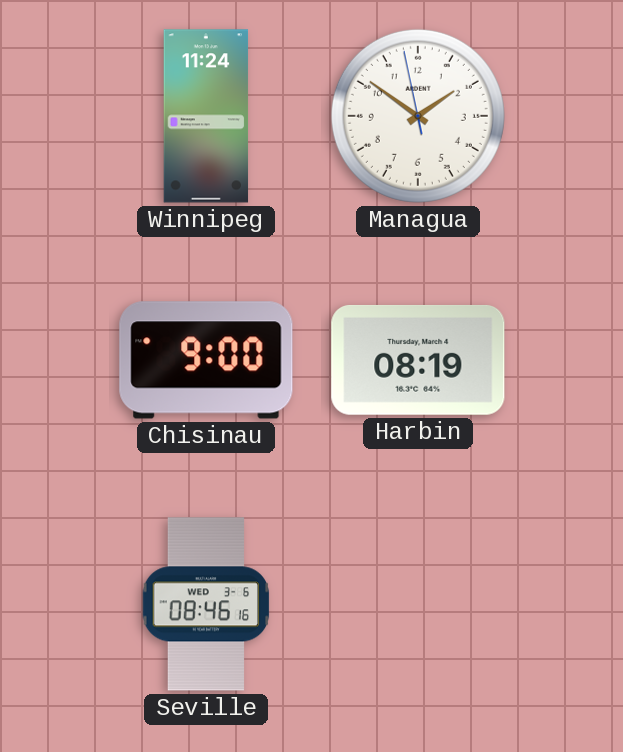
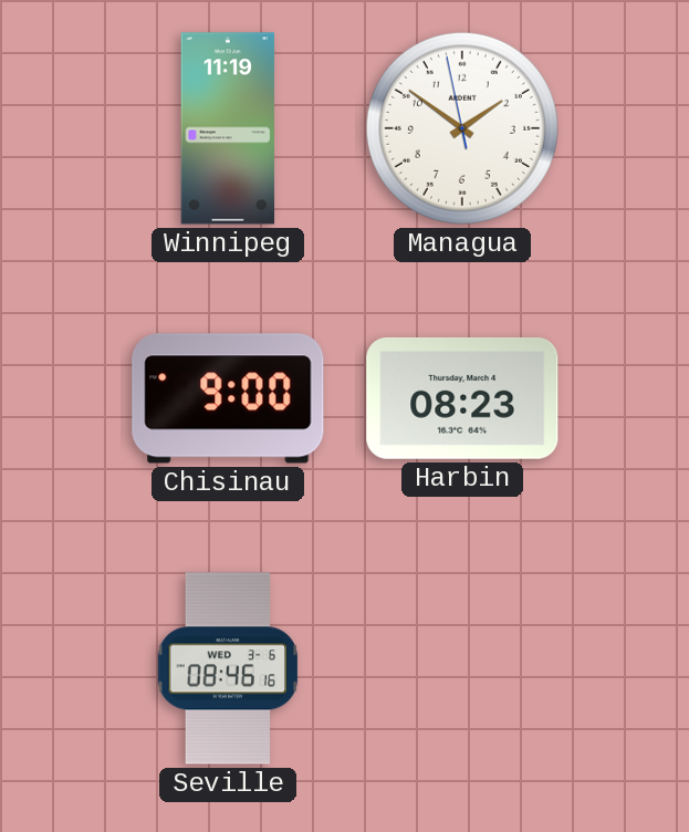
Winnipeg: 11:24 -> 11:19
Harbin: 08:19 -> 08:23
